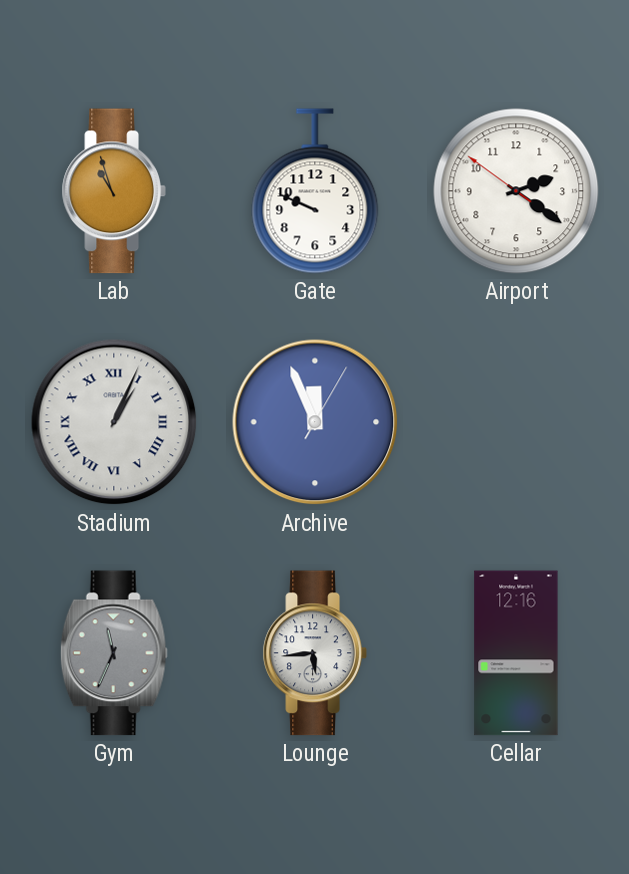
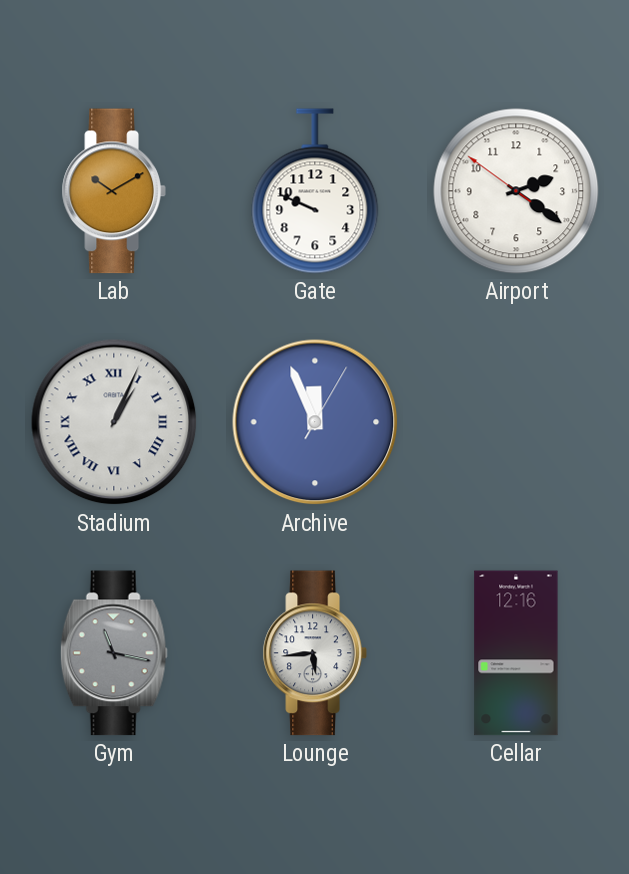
Lab: 10:57 -> 10:10
Gym: 11:34 -> 11:17
